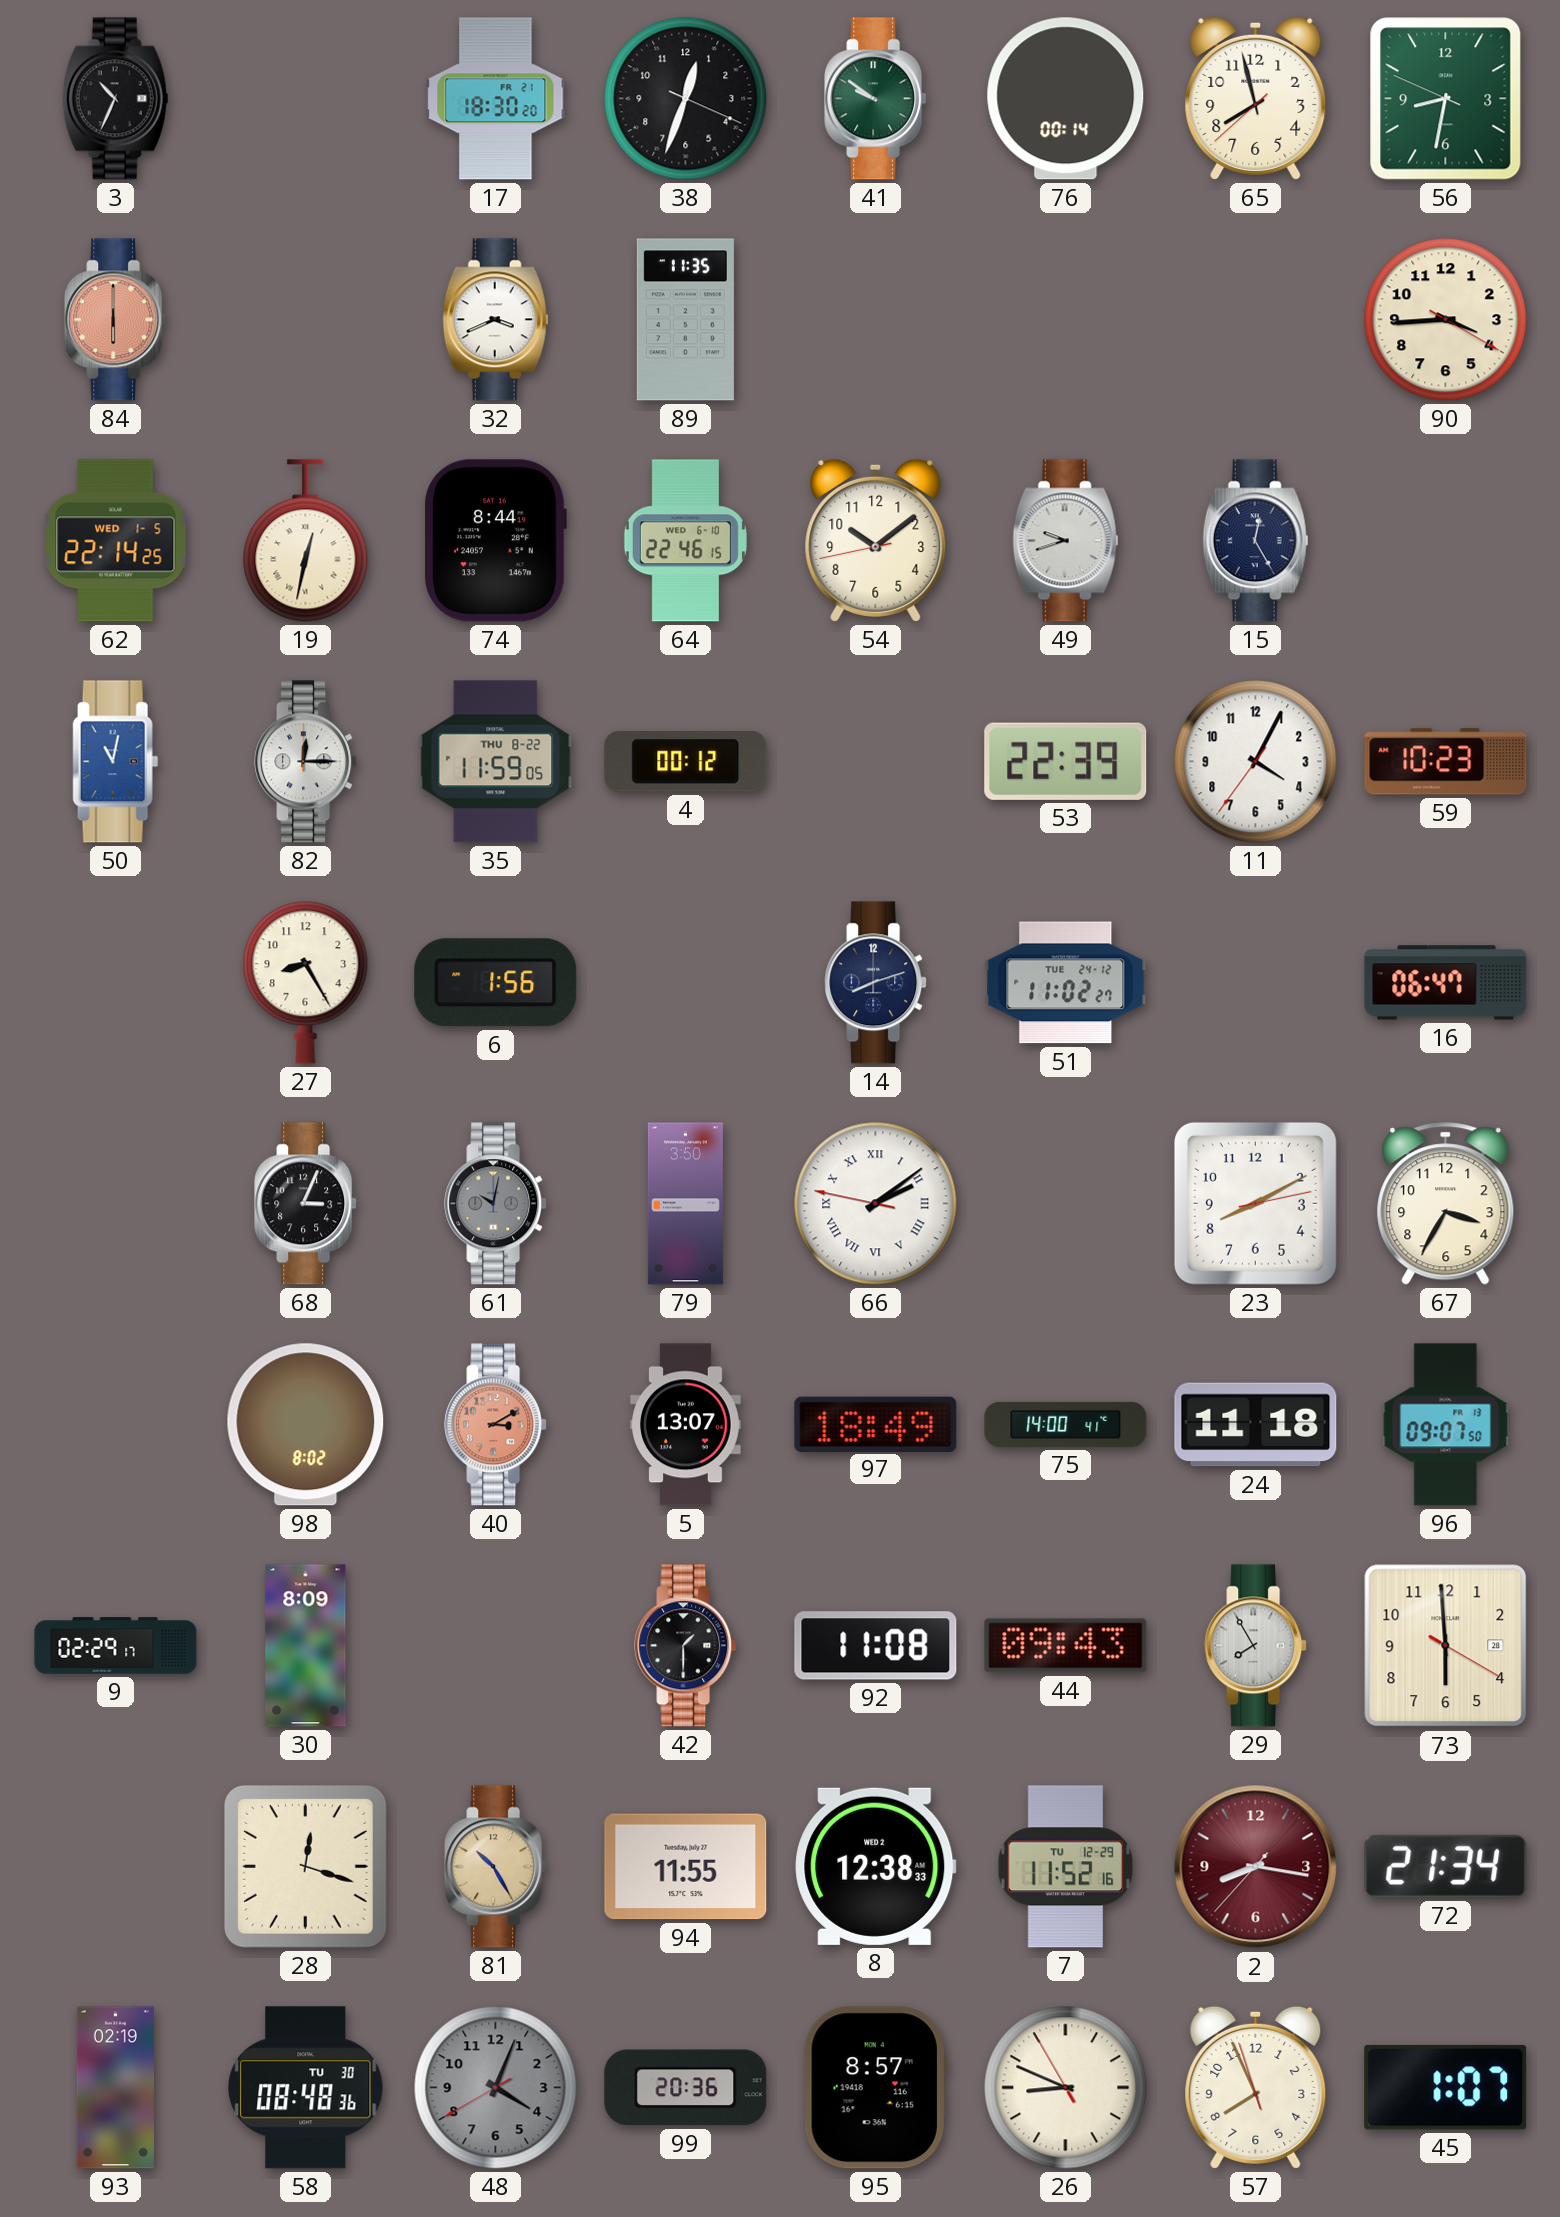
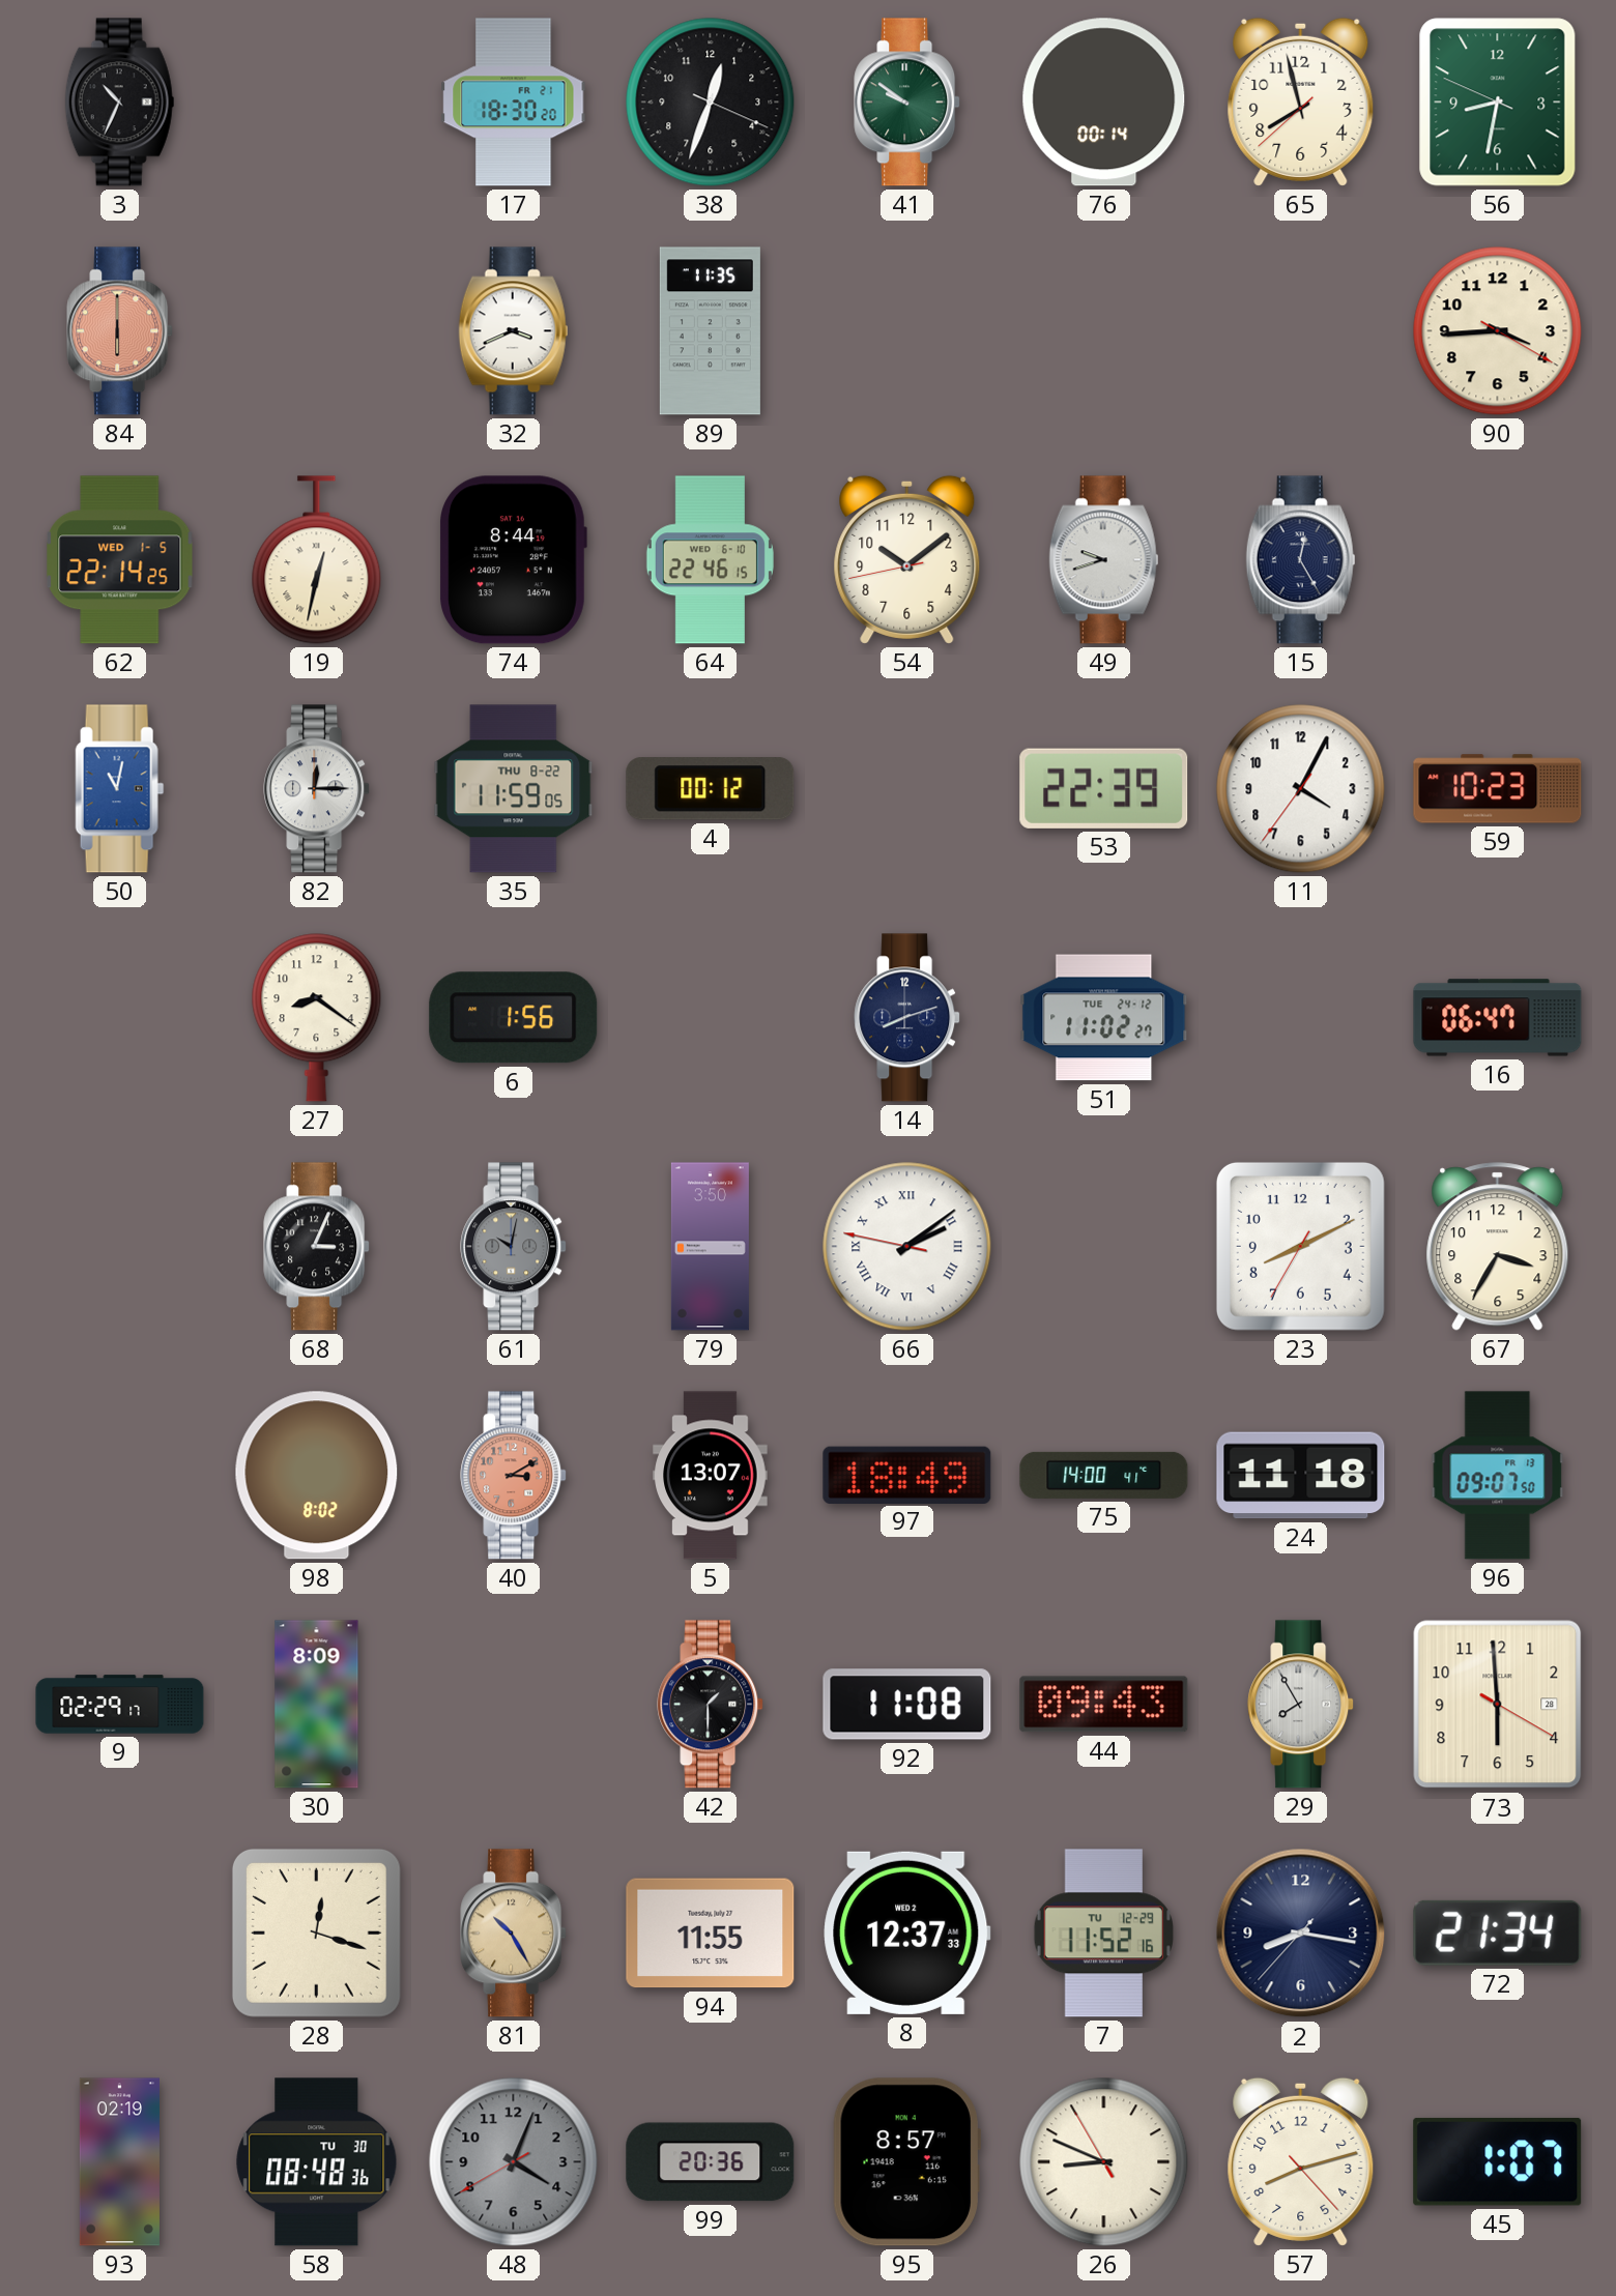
27: 8:25 -> 8:21
23: 8:10:13 -> 8:10:35
8: 12:38 -> 12:37
2 dial: burgundy -> navy
57: 7:55 -> 8:12
